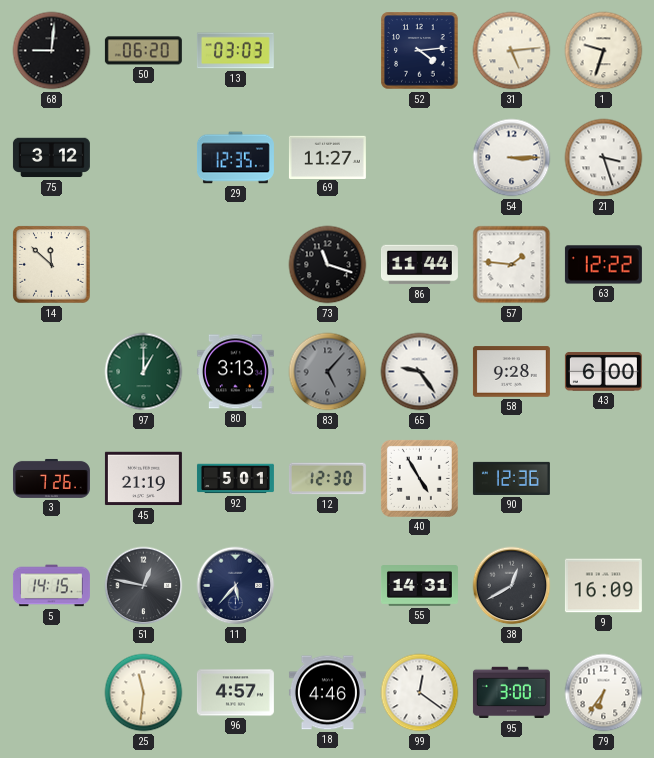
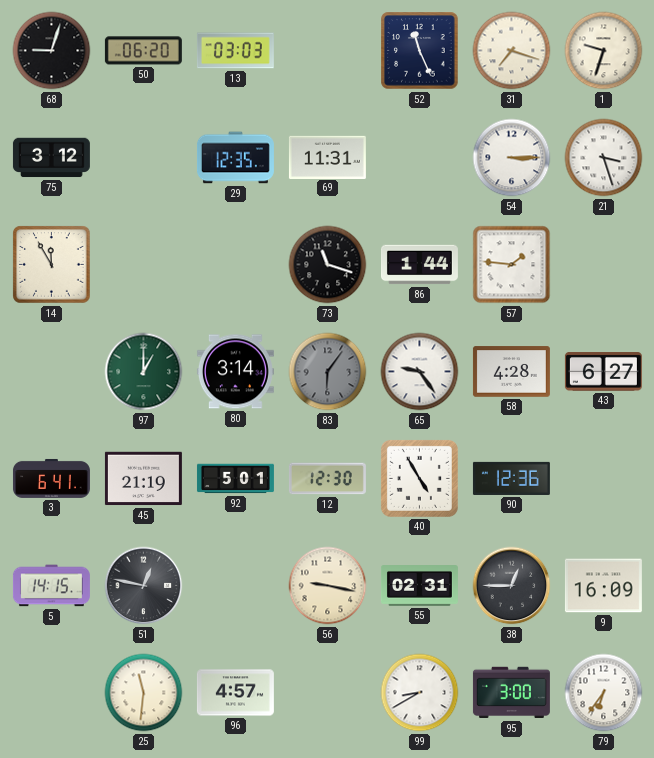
68: 9:01 -> 9:03
52: 4:14 -> 11:26
31: 5:14 -> 7:18
69: 11:27 -> 11:31
14: 11:52 -> 11:55
86: 11:44 -> 1:44
63: 12:22 -> none
80: 3:13 -> 3:14
83: 5:07 -> 6:06
58: 9:28 -> 4:28
43: 6:00 -> 6:27
3: 7:26 -> 6:41
11: 5:37 -> none
56: none -> 9:17
55: 14:31 -> 02:31
38: 12:40 -> 12:45
18: 4:46 -> none
99: 12:21 -> 8:40
